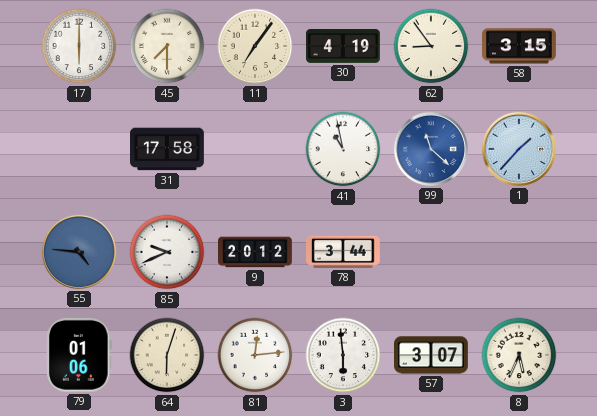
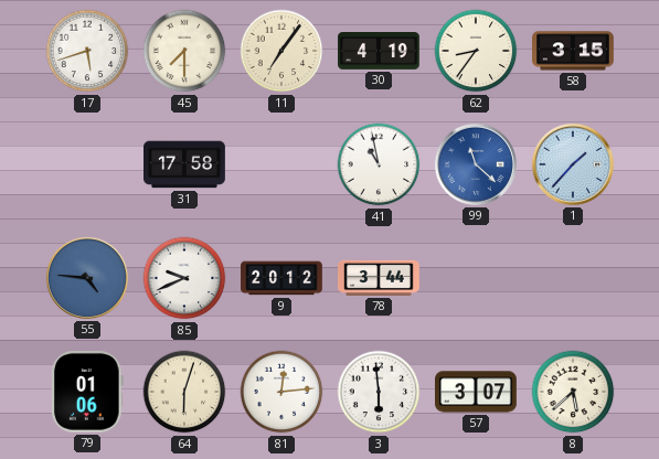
17: 6:00 -> 5:42
62: 8:54 -> 8:36
8: 5:34 -> 5:38
